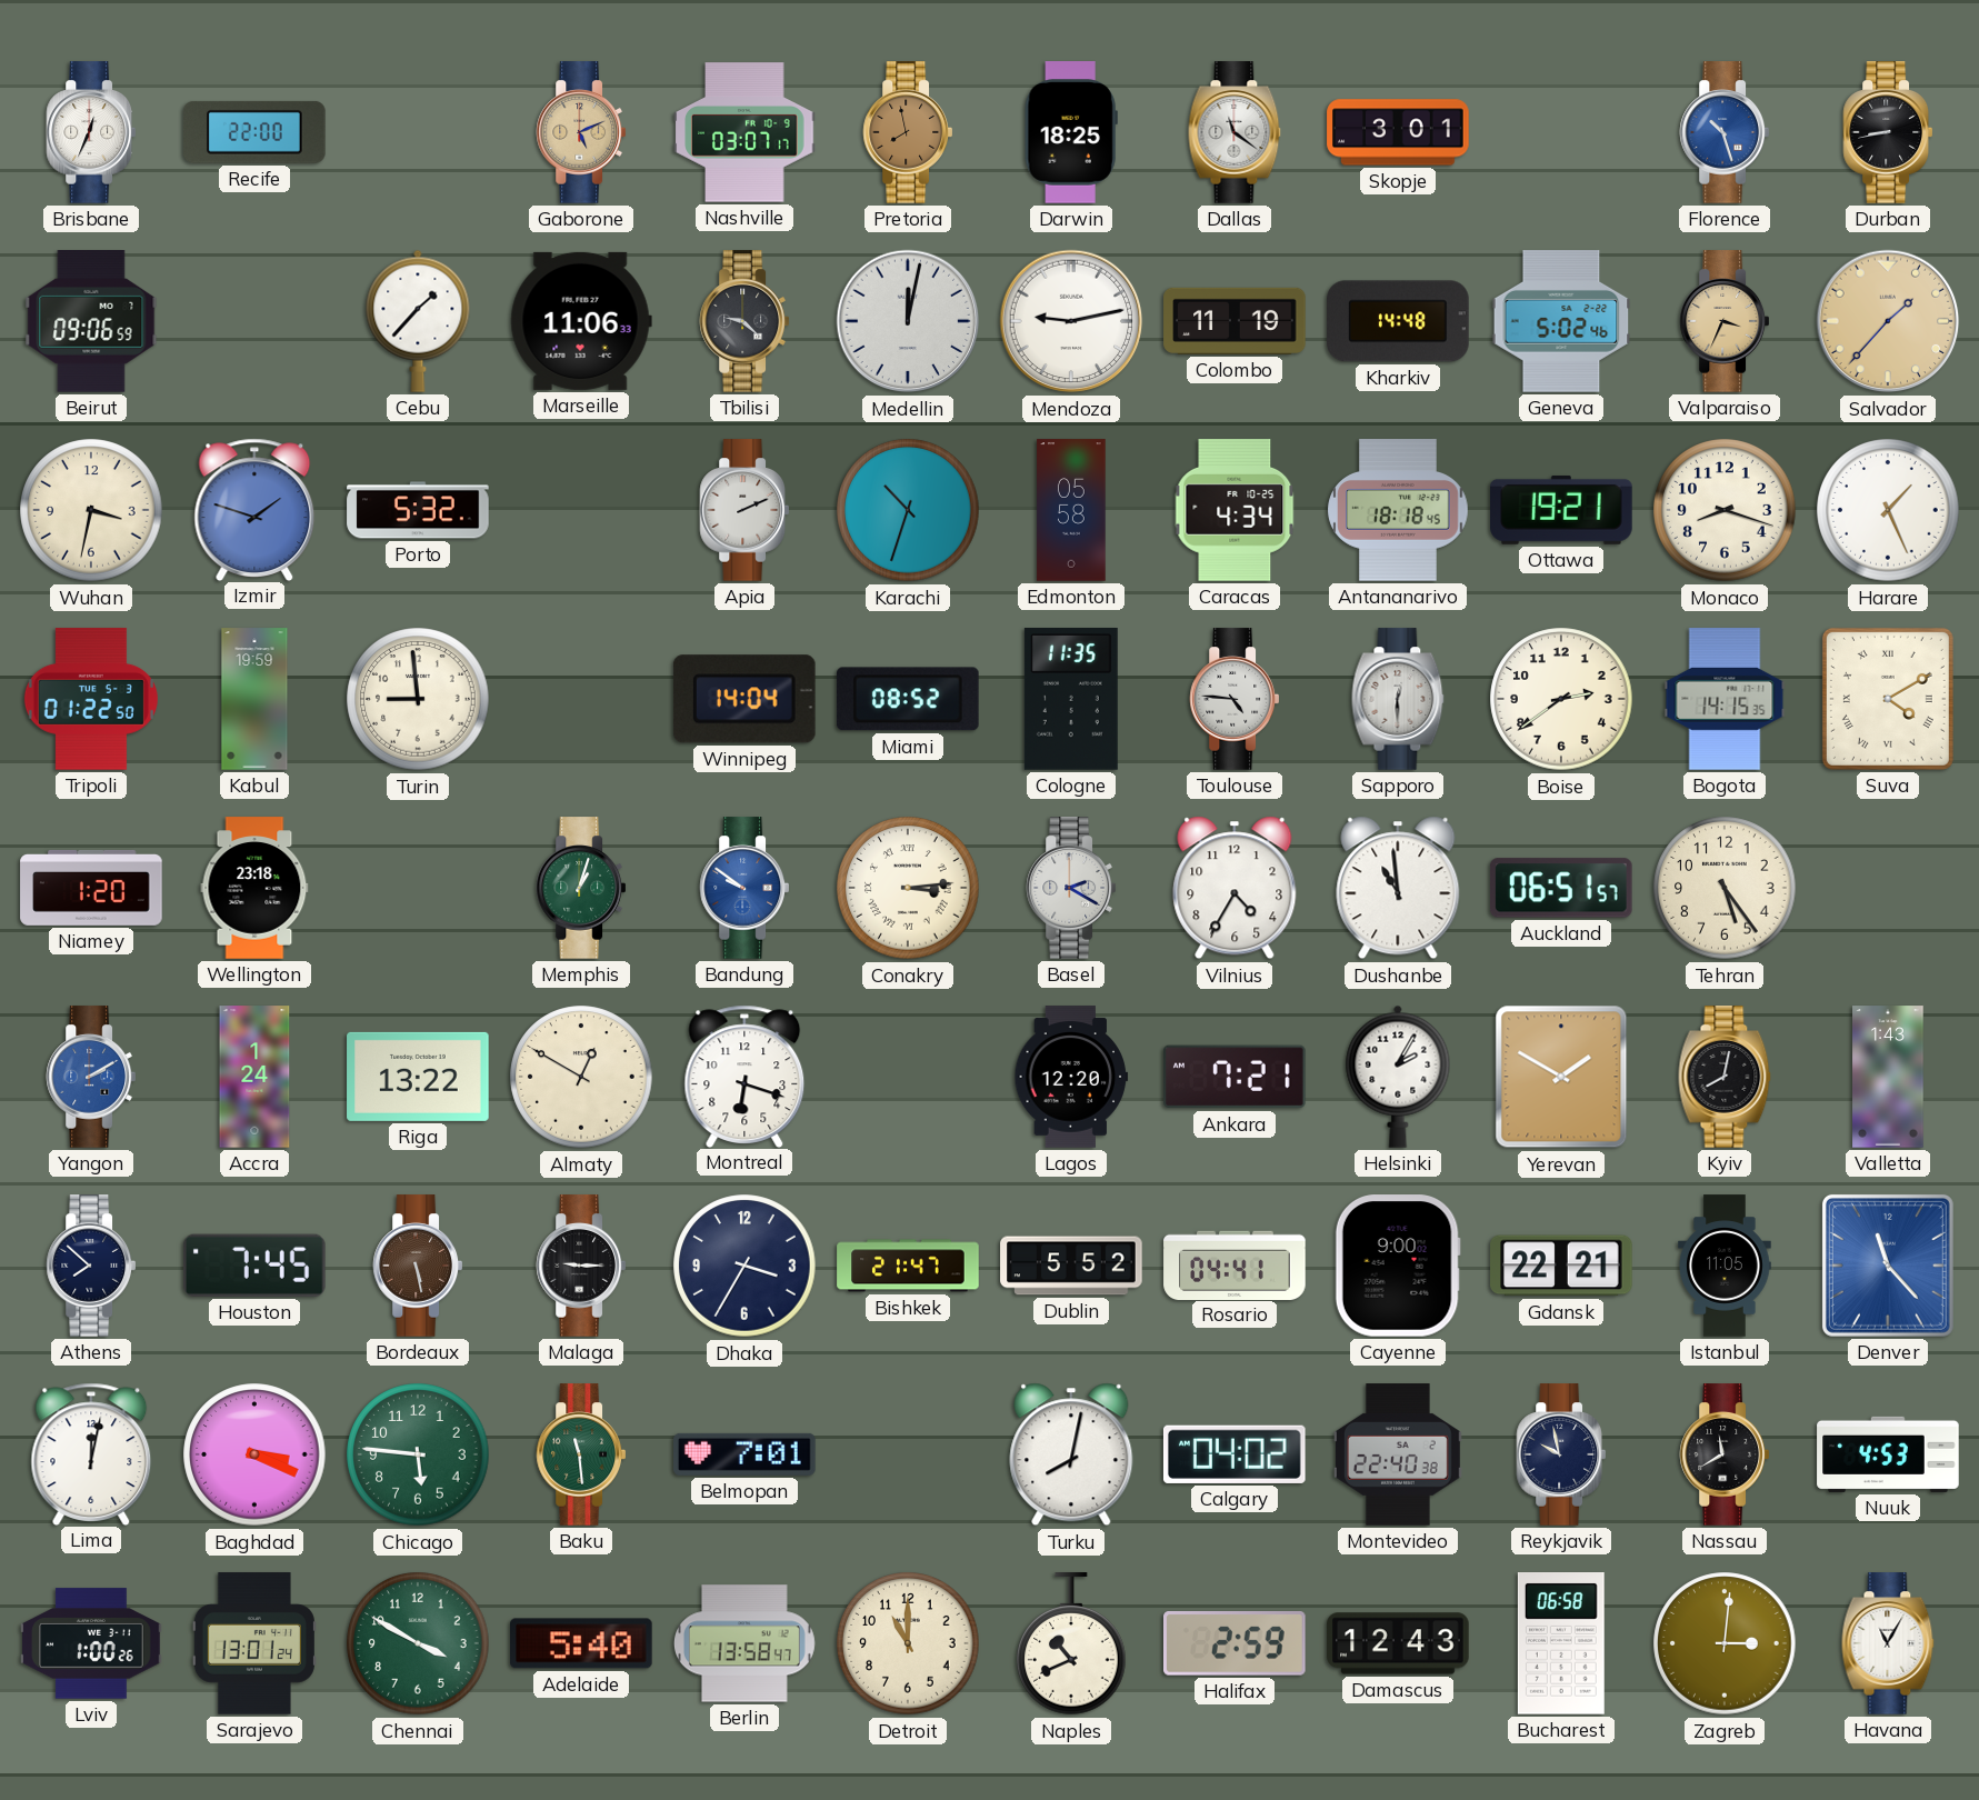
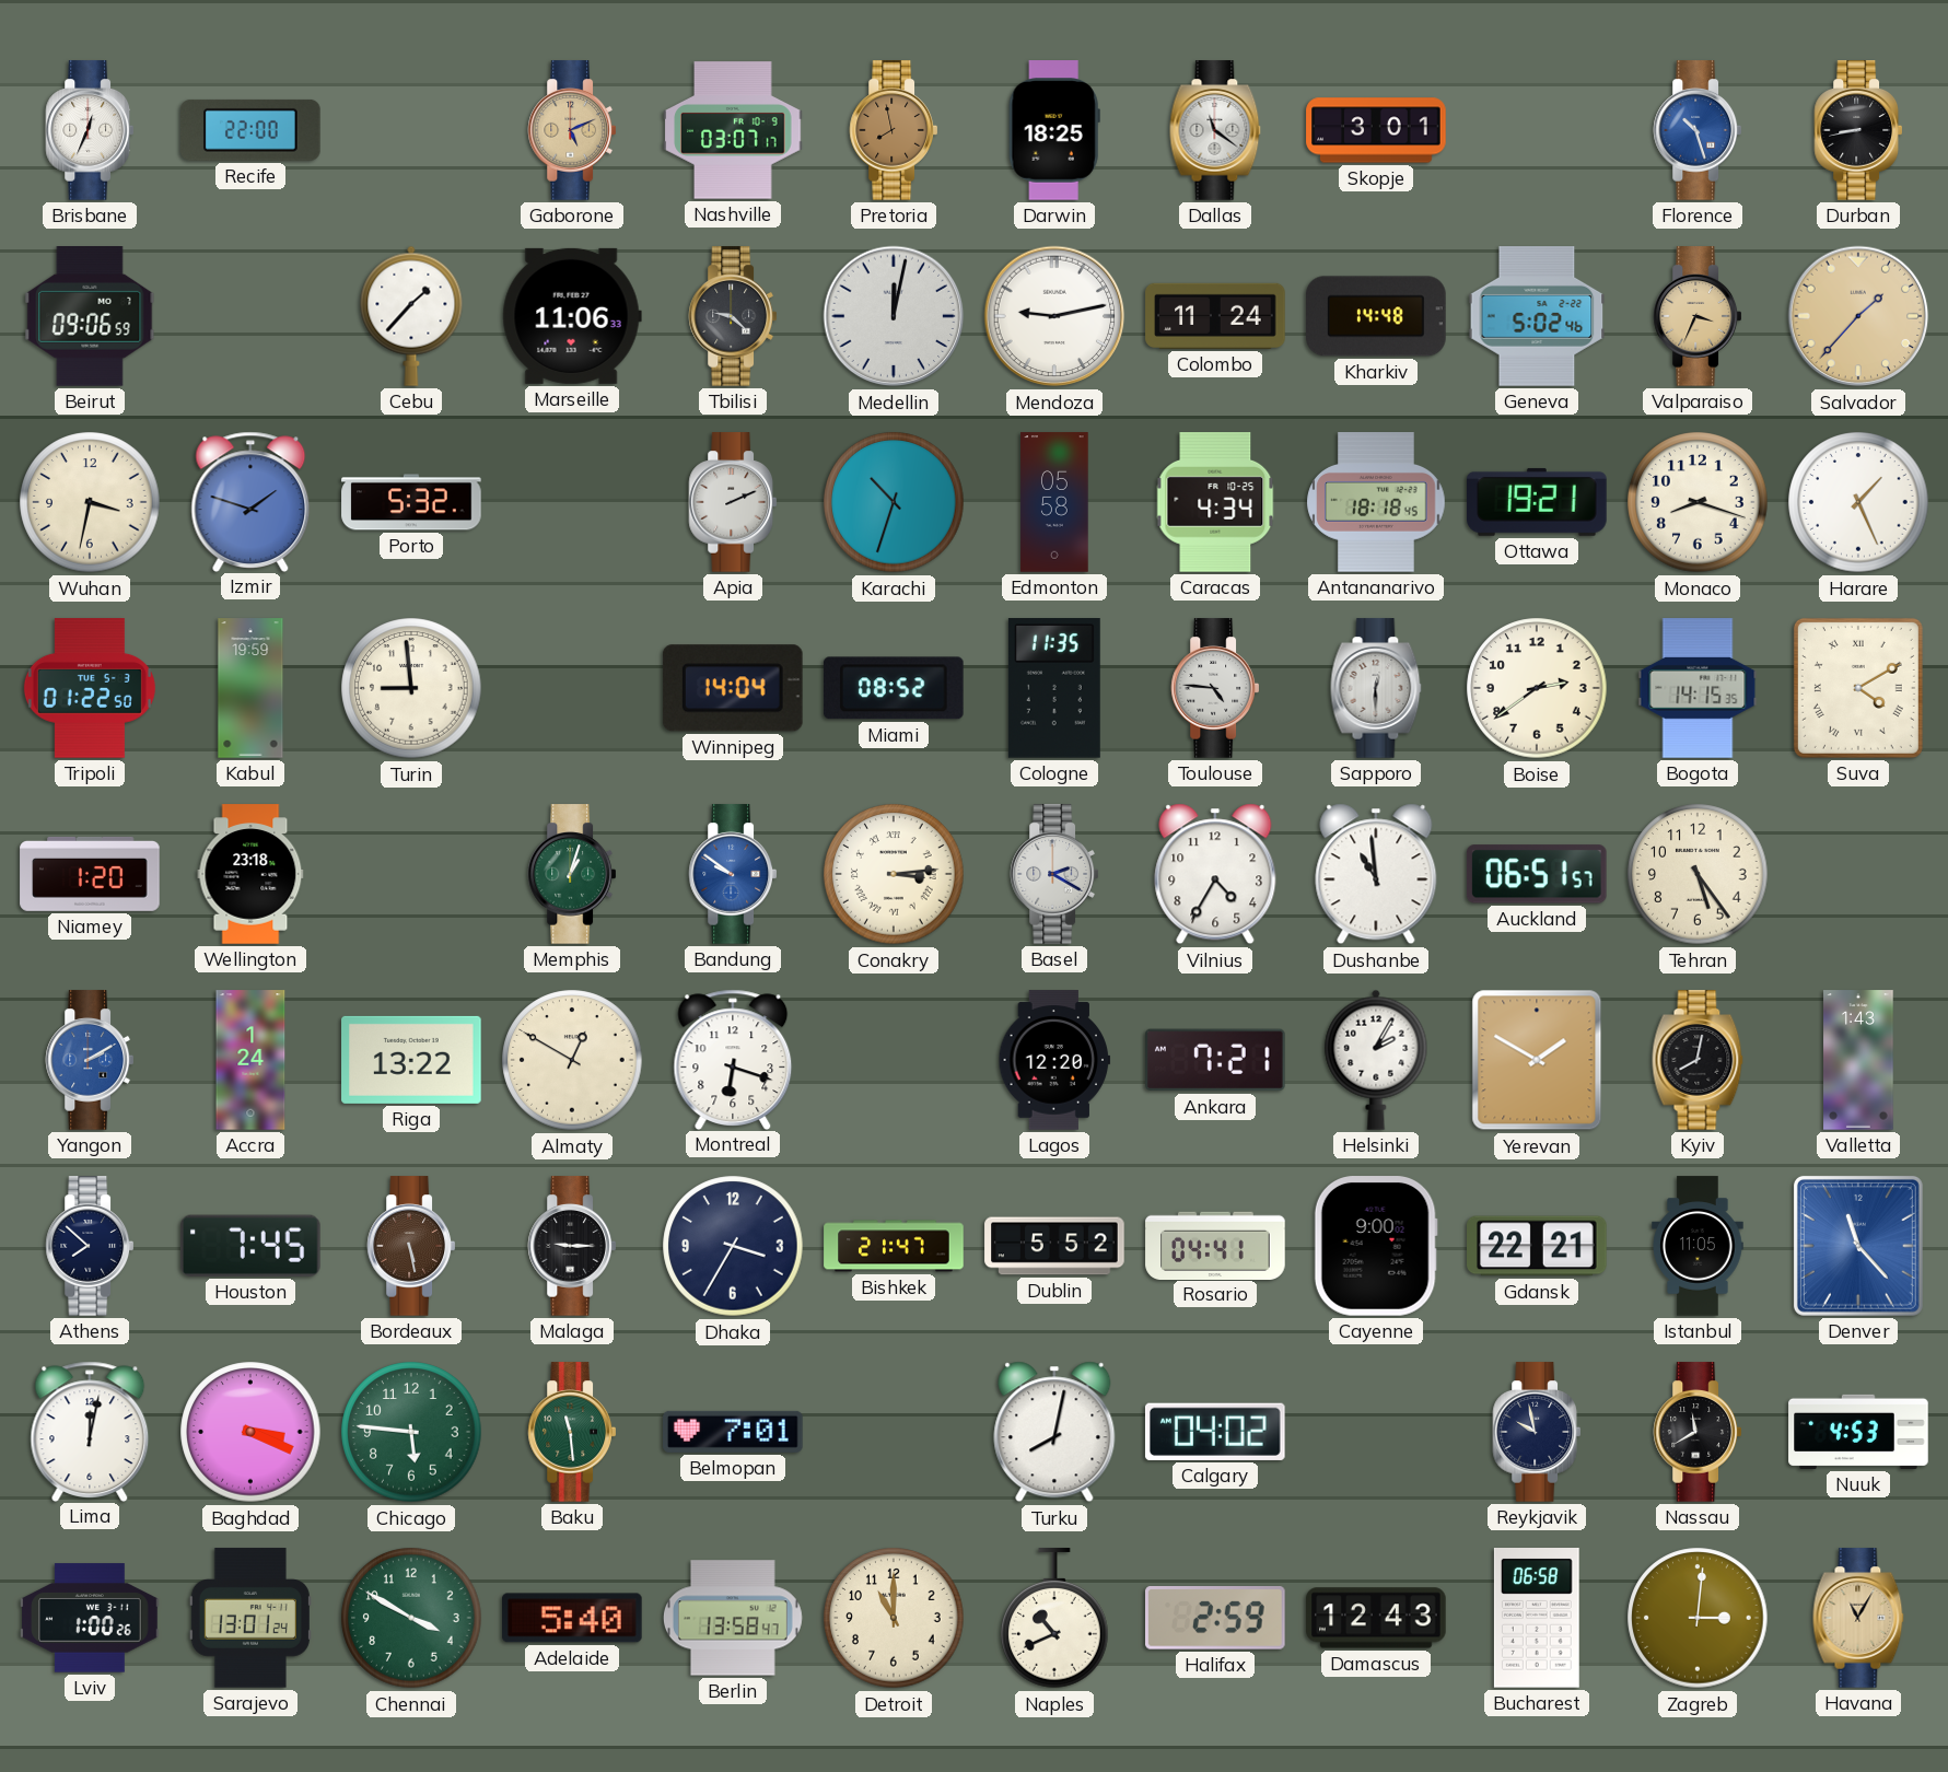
Colombo: 11:19 -> 11:24
Montevideo: 22:40 -> none
Havana dial: white -> champagne
